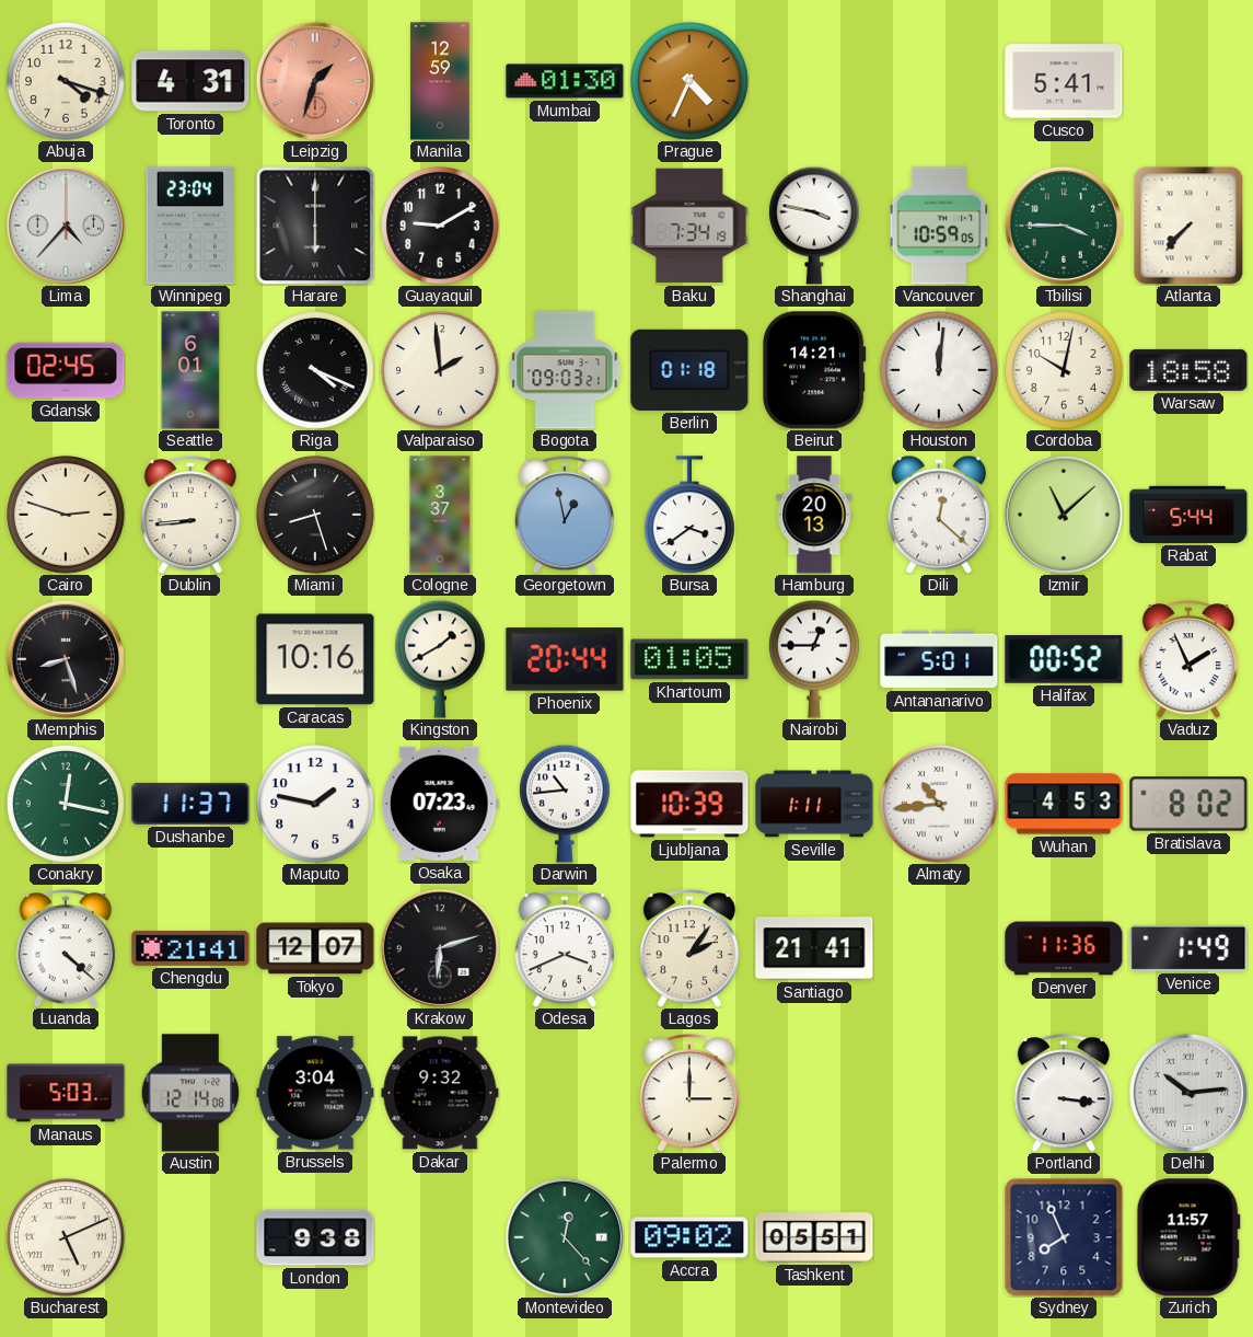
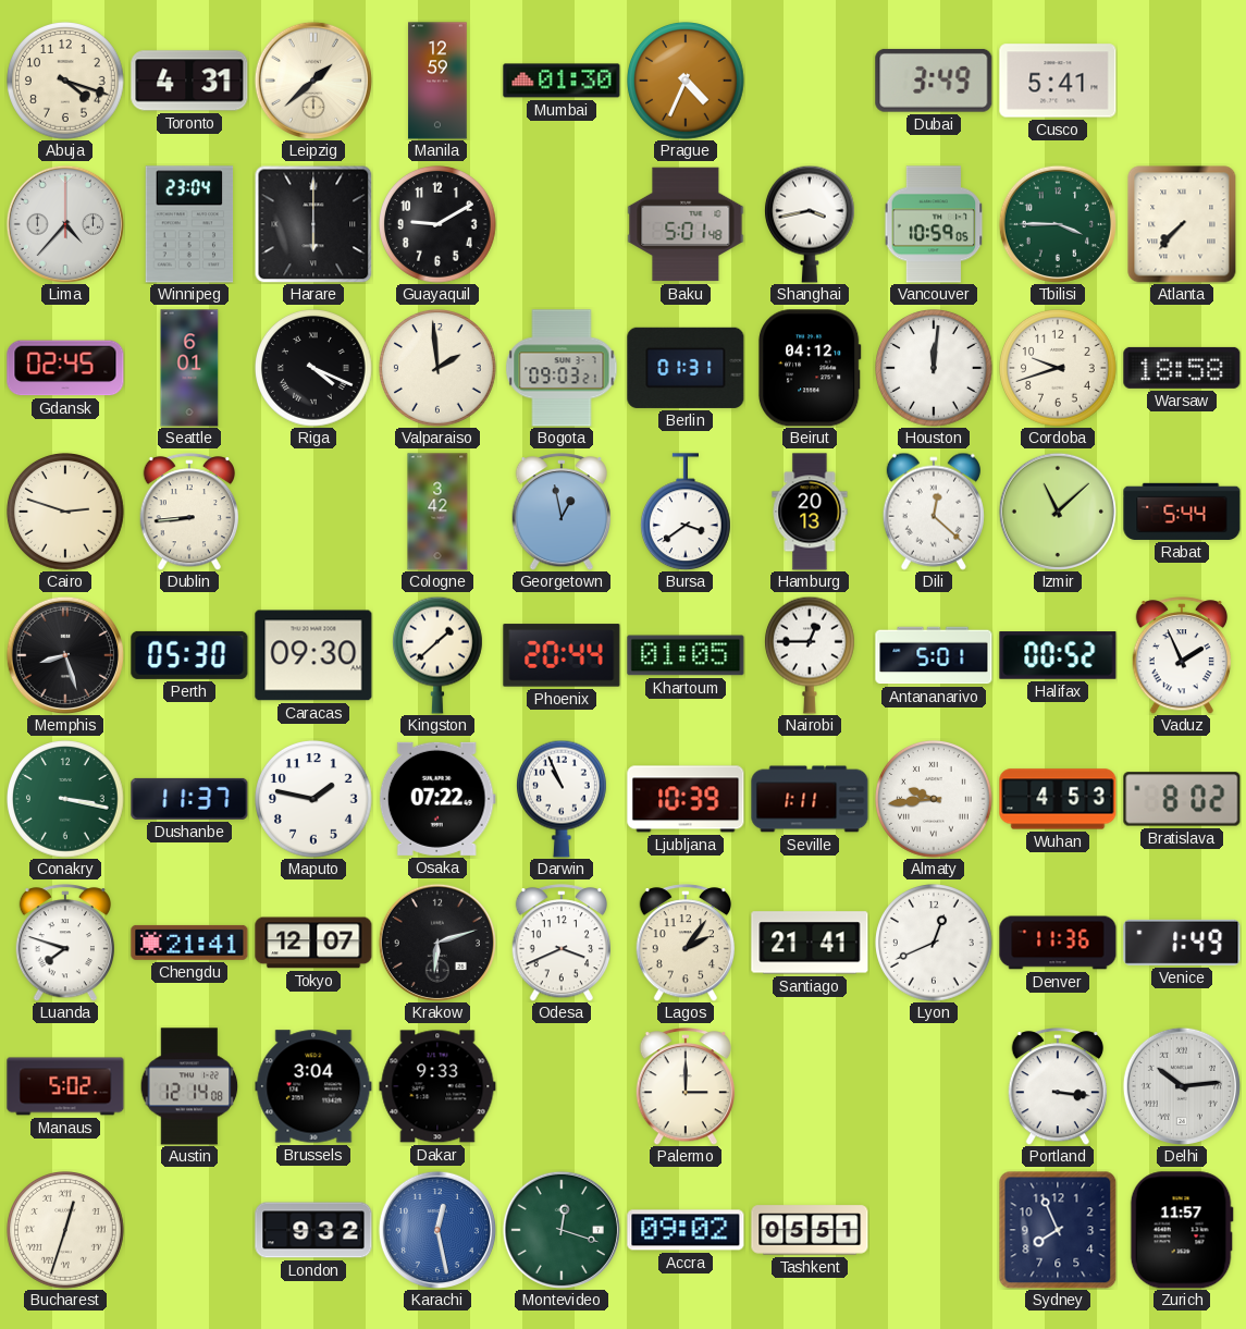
Leipzig: 1:33 -> 1:38
Leipzig dial: salmon -> cream
Dubai: none -> 3:49
Baku: 7:34 -> 5:01
Shanghai: 3:47 -> 3:43
Berlin: 01:18 -> 01:31
Beirut: 14:21 -> 04:12
Cordoba: 10:02 -> 9:42
Miami: 8:27 -> none
Cologne: 3:37 -> 3:42
Perth: none -> 05:30
Caracas: 10:16 -> 09:30
Kingston: 1:40 -> 1:38
Conakry: 12:17 -> 3:17
Osaka: 07:23 -> 07:22
Darwin: 10:44 -> 10:56
Almaty: 10:44 -> 9:44
Luanda: 4:22 -> 7:48
Lyon: none -> 12:41
Manaus: 5:03 -> 5:02
Dakar: 9:32 -> 9:33
Bucharest: 5:11 -> 12:33
London: 9:38 -> 9:32
Karachi: none -> 12:28
Montevideo: 12:23 -> 12:18
